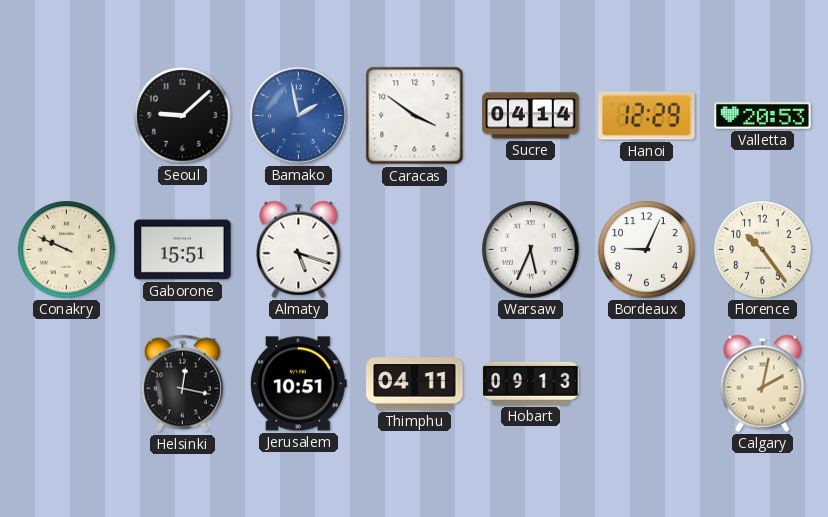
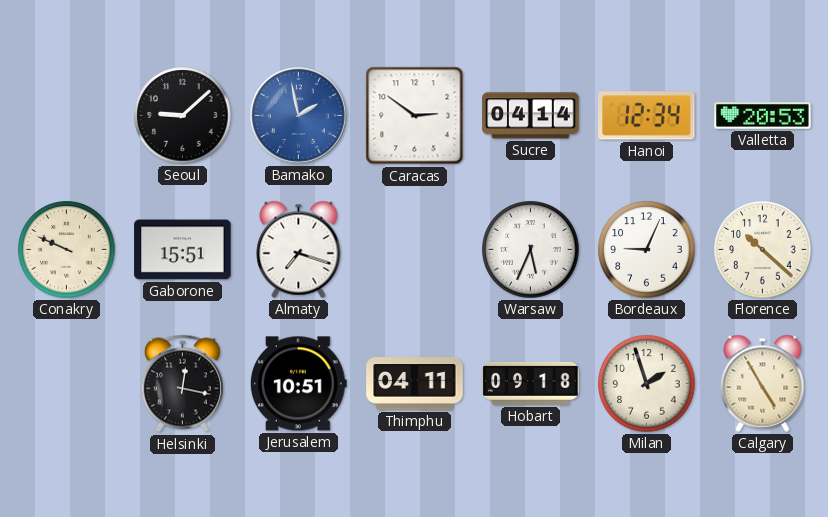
Caracas: 3:51 -> 2:51
Hanoi: 12:29 -> 12:34
Almaty: 5:18 -> 7:18
Florence: 10:24 -> 10:22
Hobart: 09:13 -> 09:18
Milan: none -> 1:57
Calgary: 2:02 -> 4:55
